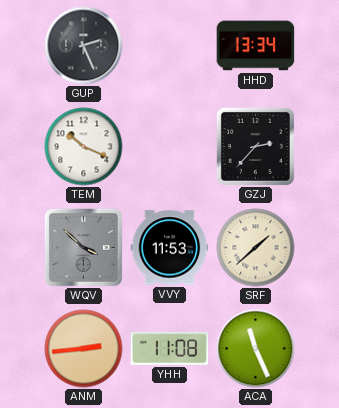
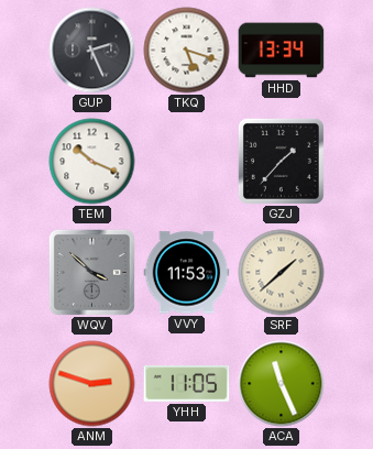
TKQ: none -> 5:18
GZJ: 2:37 -> 1:37
ANM: 2:44 -> 2:48
YHH: 11:08 -> 11:05
